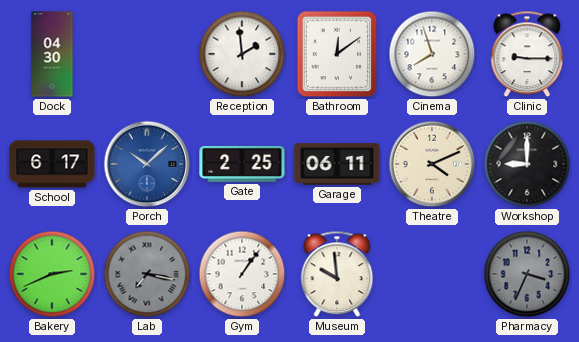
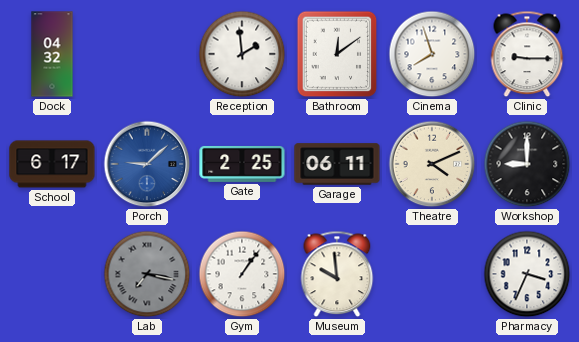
Dock: 04:30 -> 04:32
Porch: 10:08 -> 9:08
Bakery: 2:41 -> none
Pharmacy dial: grey -> white
